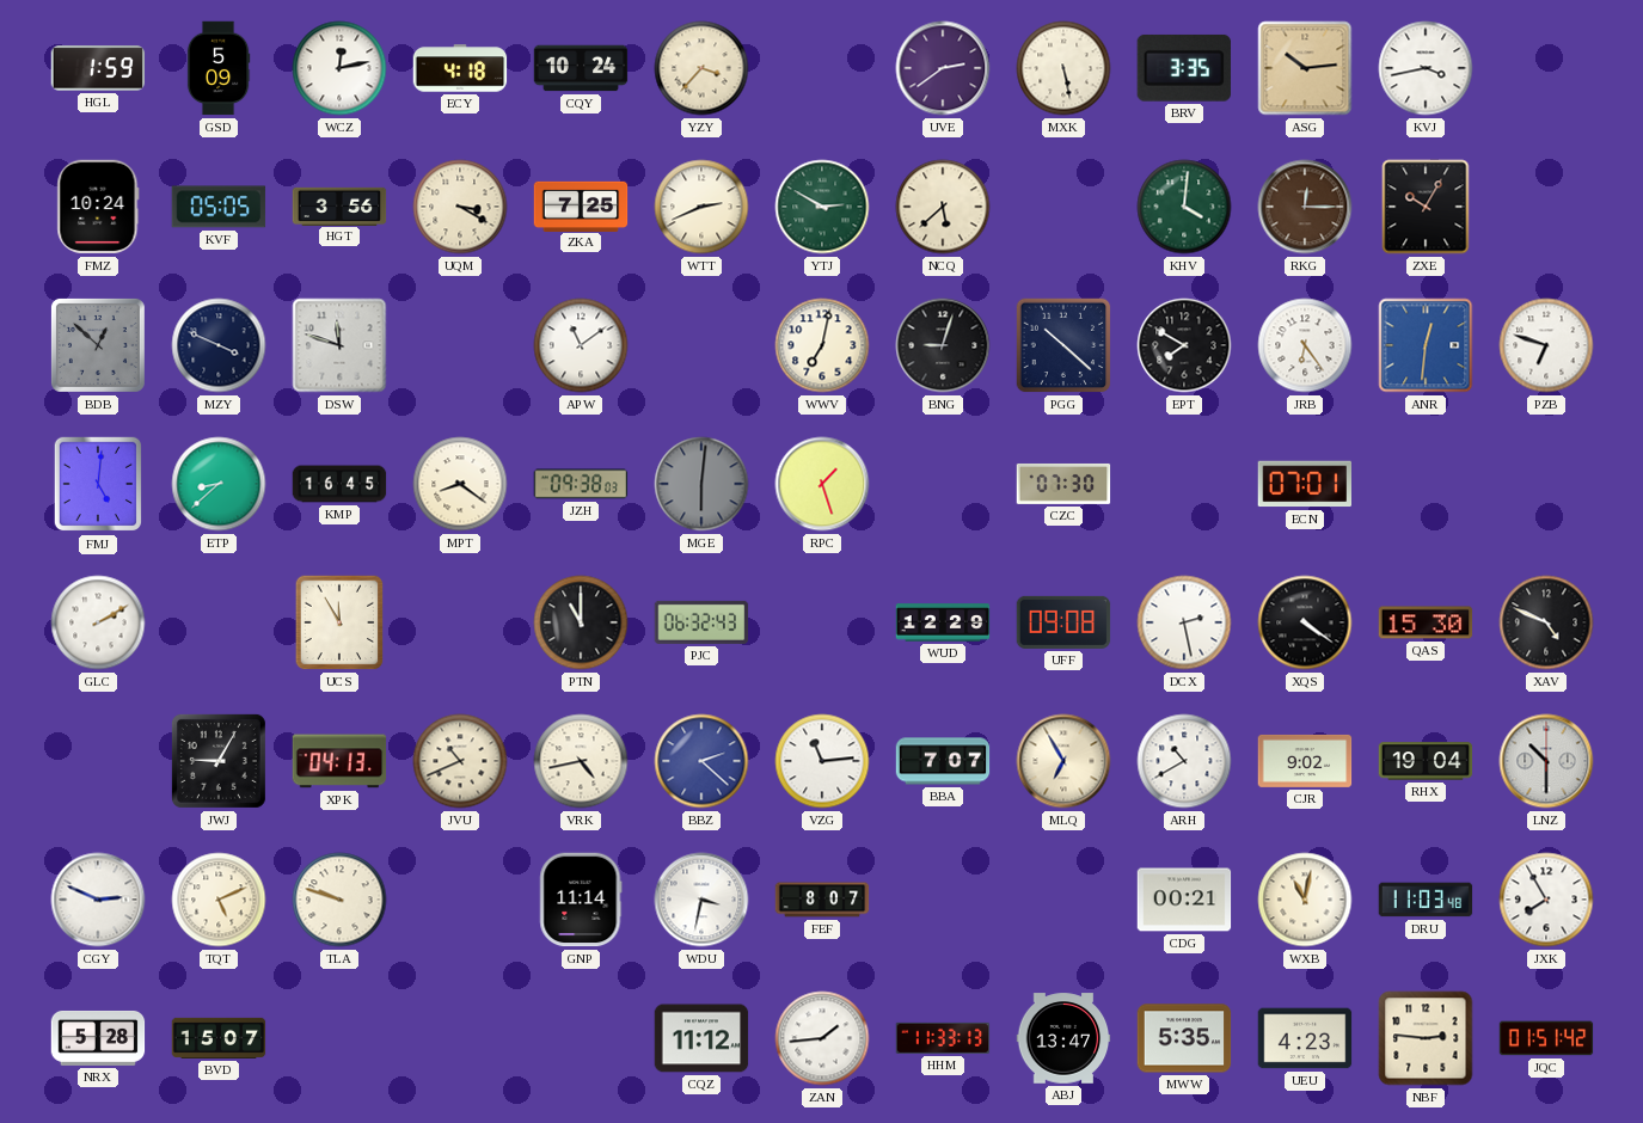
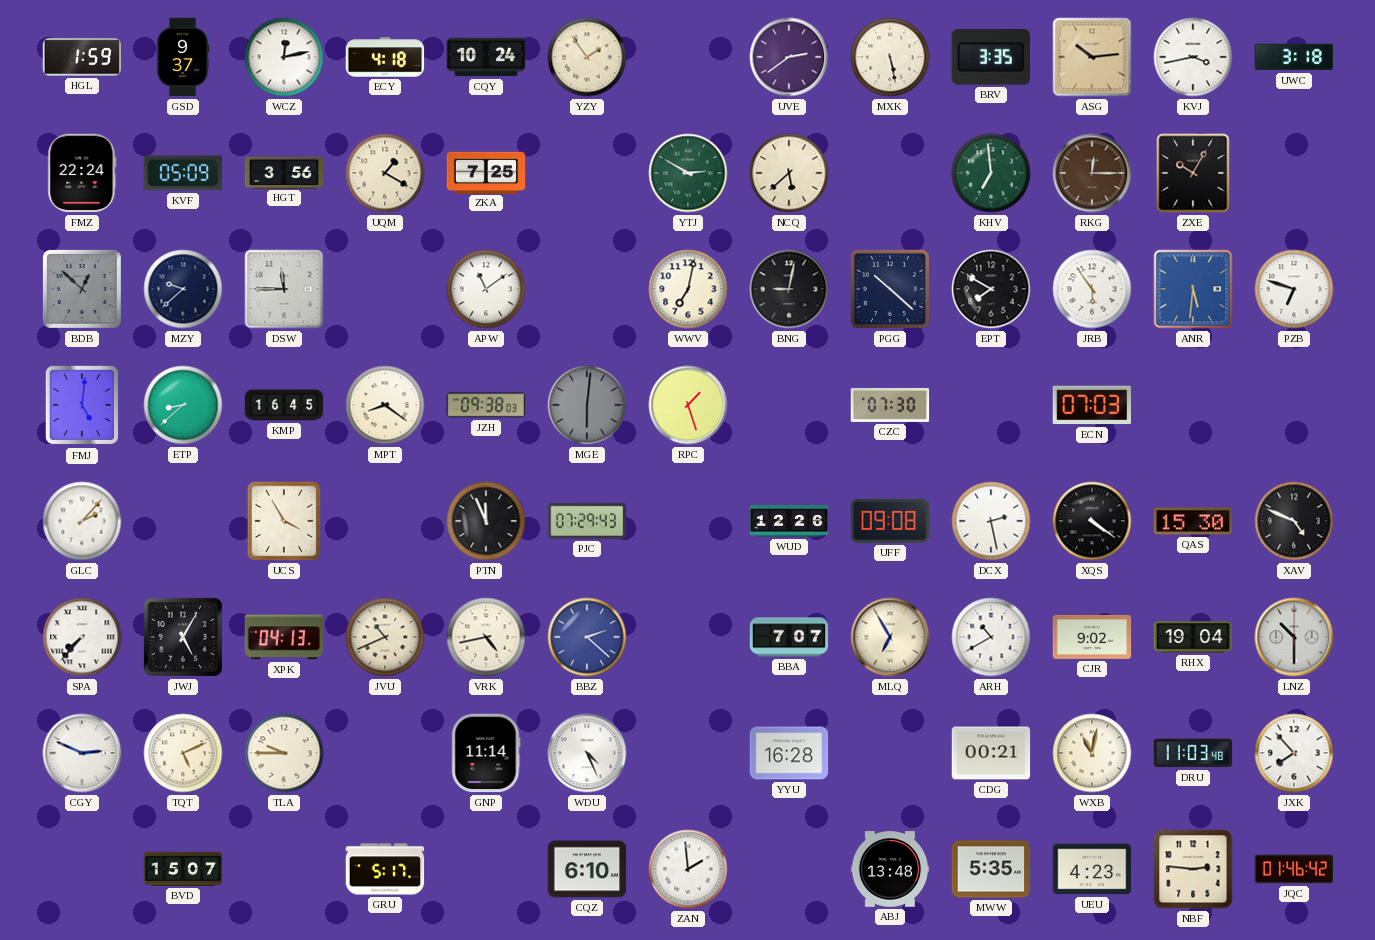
GSD: 5:09 -> 9:37
YZY: 3:37 -> 1:54
UWC: none -> 3:18
FMZ: 10:24 -> 22:24
KVF: 05:05 -> 05:09
UQM: 3:20 -> 1:20
WTT: 2:41 -> none
KHV: 4:01 -> 6:59
MZY: 3:49 -> 9:38
DSW: 11:48 -> 11:45
BNG: 9:03 -> 9:02
JRB: 6:24 -> 5:54
ANR: 12:31 -> 5:31
ECN: 07:01 -> 07:03
GLC: 2:10 -> 2:07
UCS: 11:55 -> 3:55
PTN: 11:00 -> 11:56
PJC: 06:32 -> 07:29
WUD: 12:29 -> 12:26
SPA: none -> 7:37
JWJ: 9:05 -> 5:05
VZG: 11:14 -> none
TLA: 9:48 -> 9:45
WDU: 3:32 -> 4:26
FEF: 8:07 -> none
YYU: none -> 16:28
JXK: 7:55 -> 7:53
NRX: 5:28 -> none
GRU: none -> 5:17
CQZ: 11:12 -> 6:10
ZAN: 1:44 -> 1:59
HHM: 11:33 -> none
ABJ: 13:47 -> 13:48
JQC: 01:51 -> 01:46
